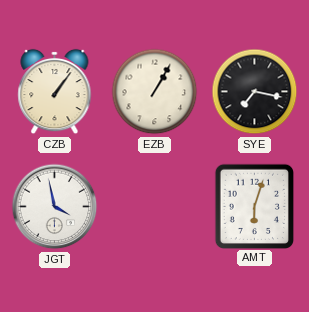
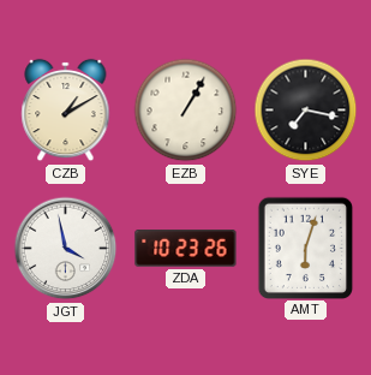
CZB: 1:06 -> 1:10
ZDA: none -> 10:23
